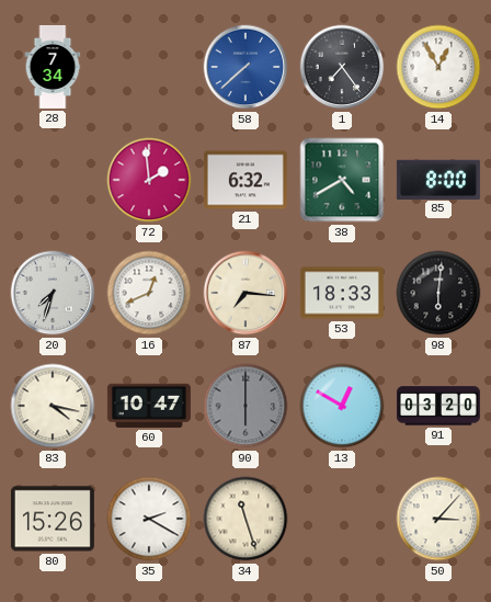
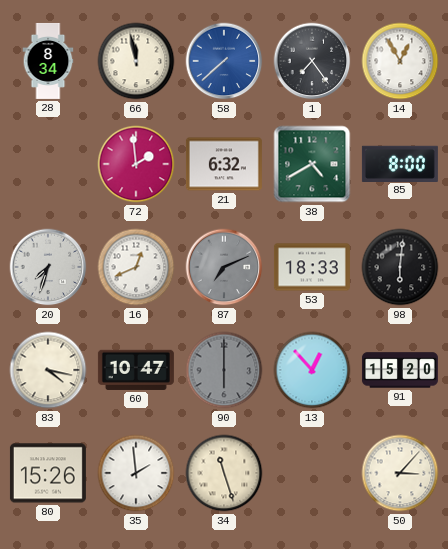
28: 7:34 -> 8:34
66: none -> 11:58
87: 7:16 -> 7:11
87 dial: cream -> grey
13: 12:50 -> 12:53
91: 03:20 -> 15:20
35: 2:20 -> 1:59
